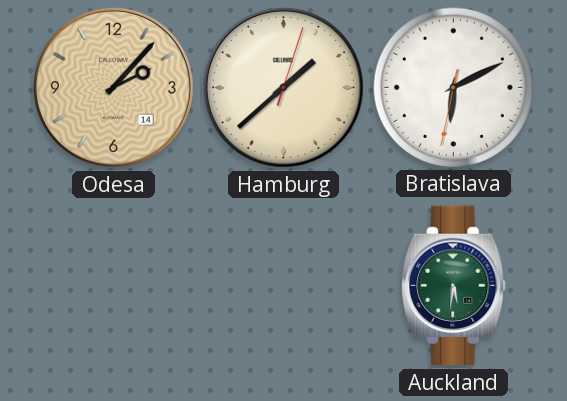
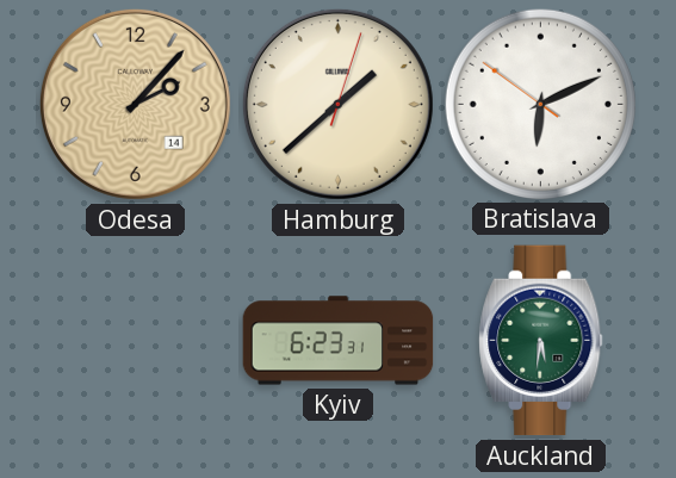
Bratislava: 6:10:32 -> 6:10:51
Kyiv: none -> 6:23
